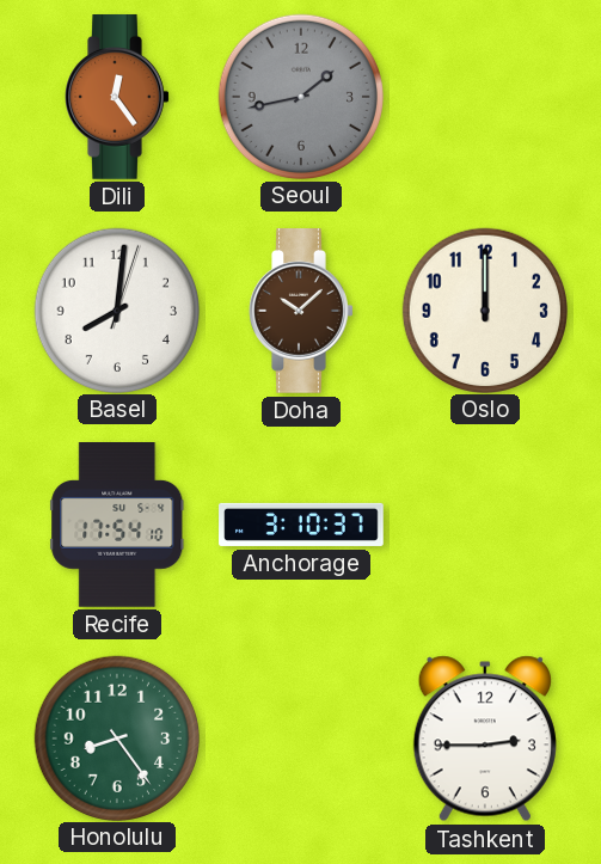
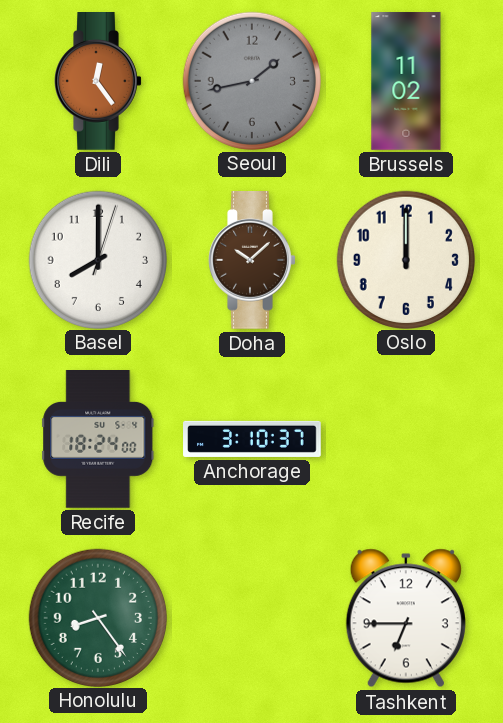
Brussels: none -> 11:02
Basel: 8:01 -> 8:00
Recife: 17:54 -> 18:24
Tashkent: 2:45 -> 6:45
